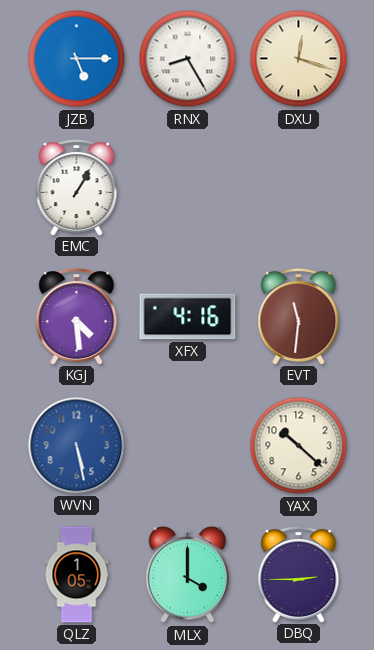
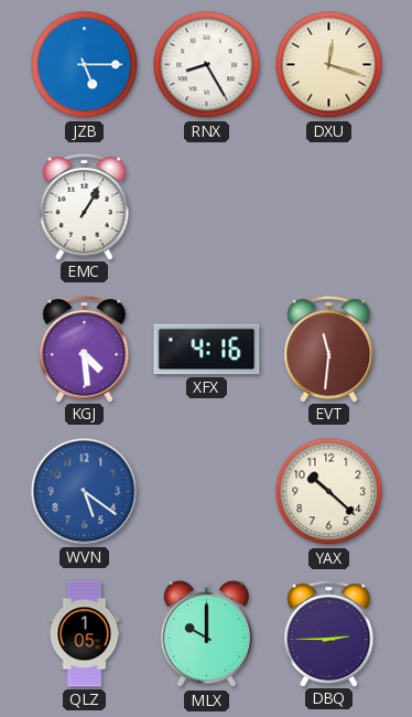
WVN: 5:28 -> 5:21
MLX: 4:00 -> 10:00
